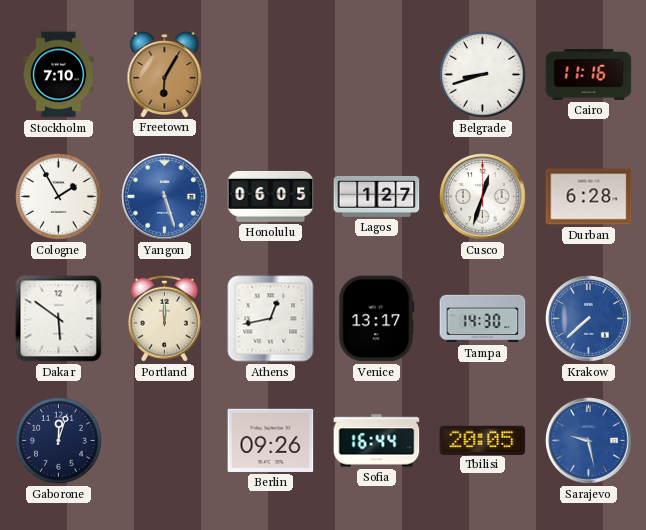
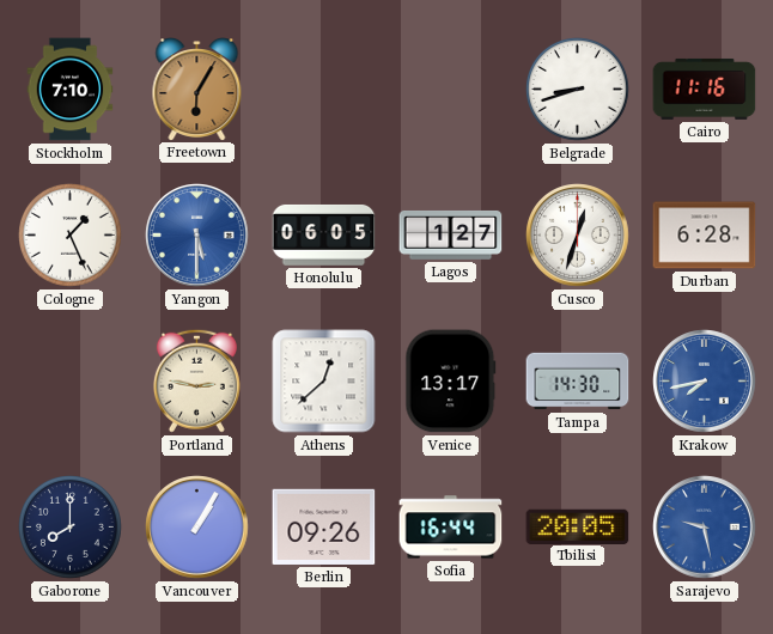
Cologne: 1:55 -> 1:26
Yangon: 5:27 -> 5:30
Dakar: 5:51 -> none
Portland: 12:00 -> 2:47
Athens: 12:43 -> 12:38
Krakow: 7:38 -> 7:43
Gaborone: 12:03 -> 8:00
Vancouver: none -> 1:05
